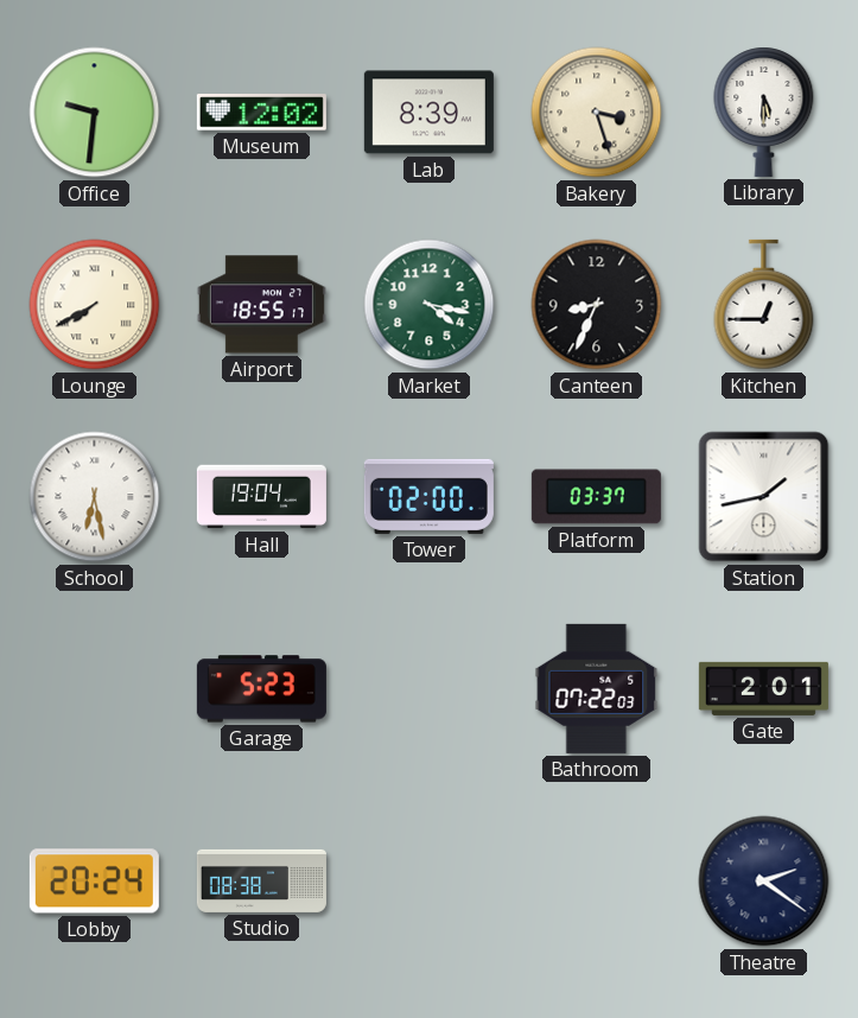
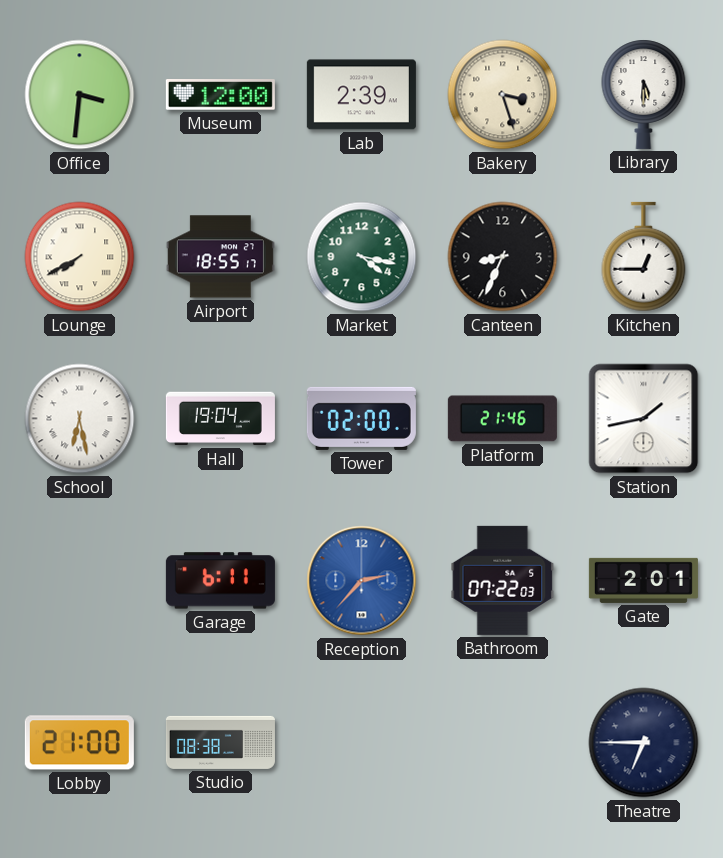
Office: 9:31 -> 3:31
Museum: 12:02 -> 12:00
Lab: 8:39 -> 2:39
Platform: 03:37 -> 21:46
Garage: 5:23 -> 6:11
Reception: none -> 2:37
Lobby: 20:24 -> 21:00
Theatre: 2:21 -> 6:45
